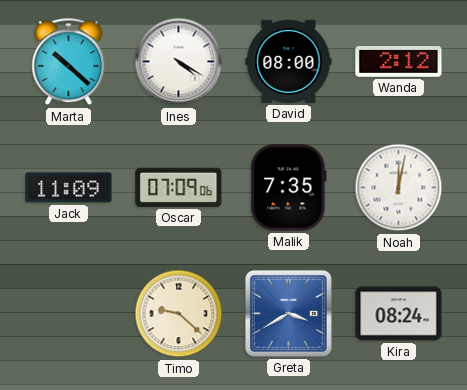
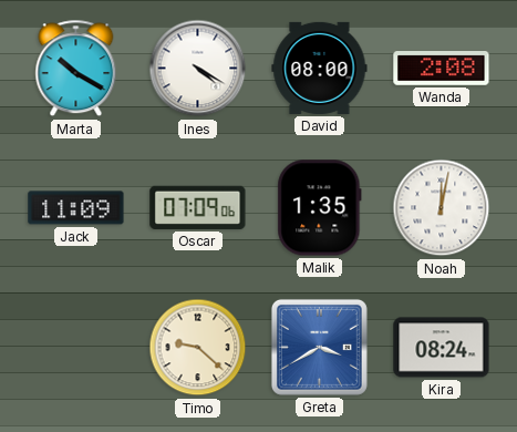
Marta: 10:22 -> 10:20
Wanda: 2:12 -> 2:08
Malik: 7:35 -> 1:35
